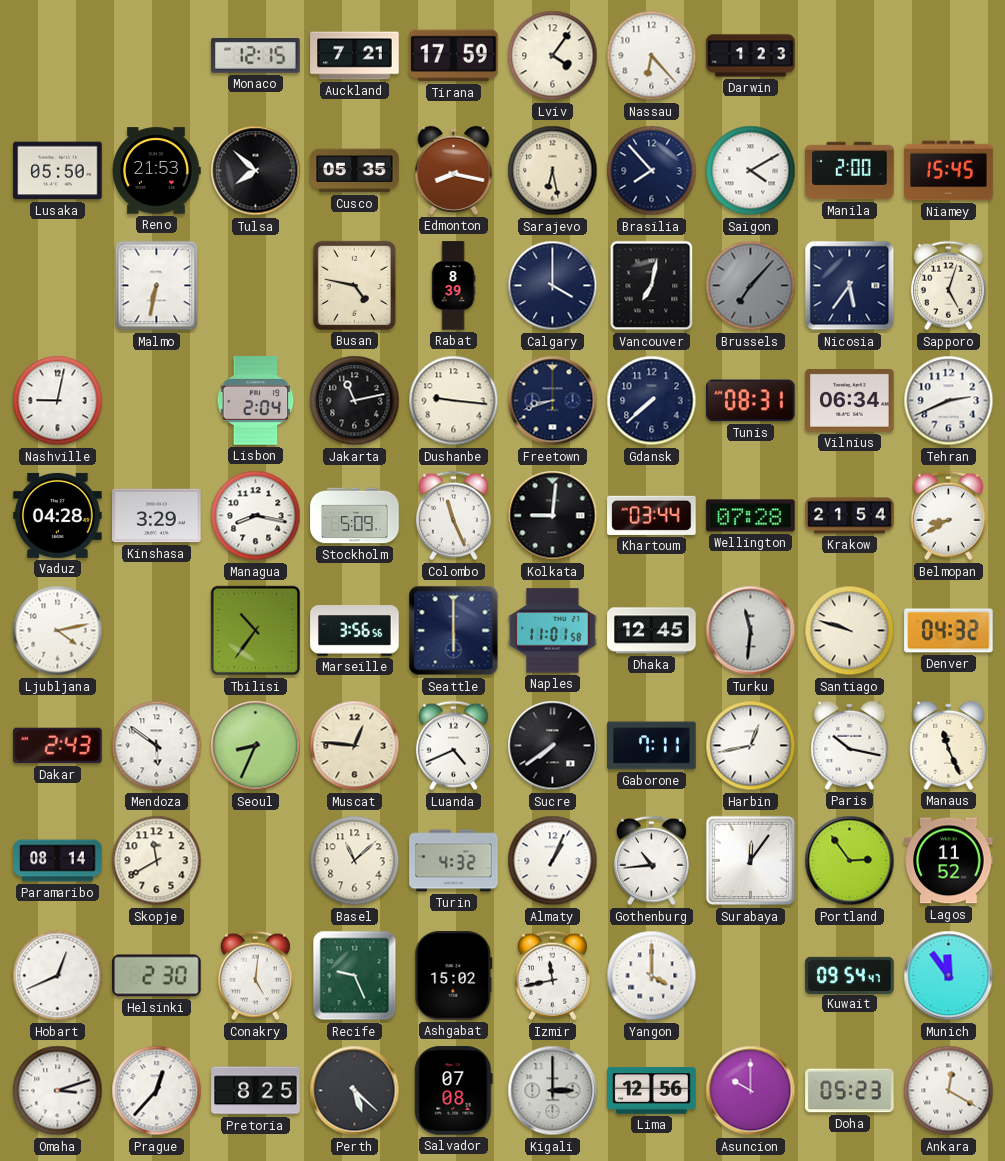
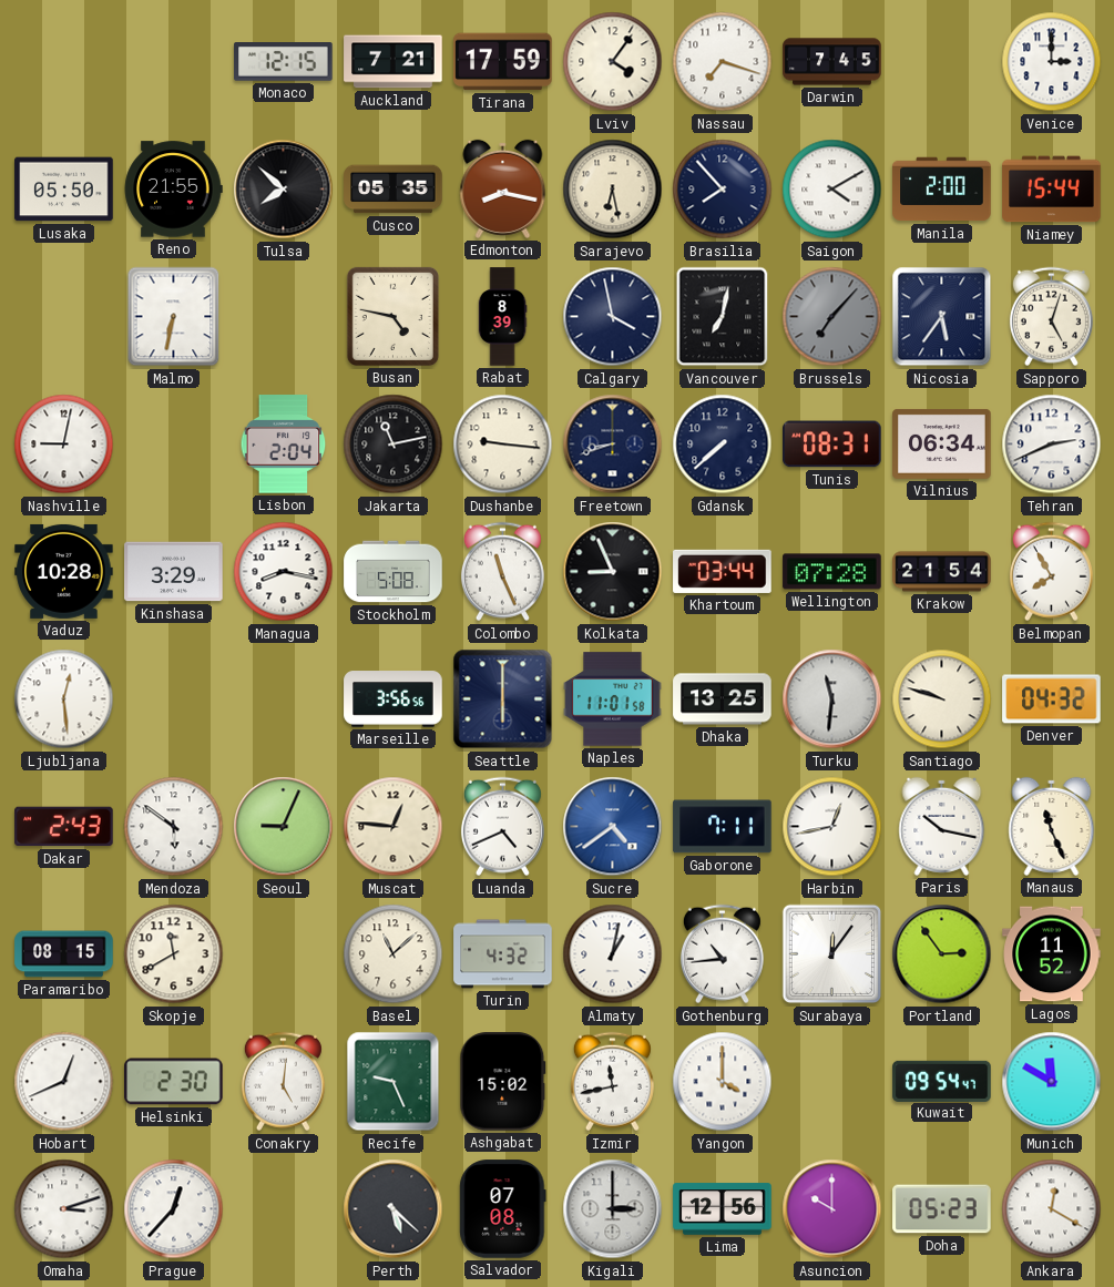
Nassau: 6:23 -> 7:18
Darwin: 1:23 -> 7:45
Venice: none -> 3:00
Reno: 21:53 -> 21:55
Niamey: 15:45 -> 15:44
Calgary: 4:00 -> 3:58
Vaduz: 04:28 -> 10:28
Stockholm: 5:09 -> 5:08
Kolkata: 9:01 -> 8:56
Belmopan: 8:40 -> 7:55
Ljubljana: 4:13 -> 12:29
Tbilisi: 10:36 -> none
Dhaka: 12:45 -> 13:25
Seoul: 8:34 -> 9:04
Sucre: 7:39 -> 4:39
Sucre dial: black -> blue
Paramaribo: 08:14 -> 08:15
Almaty: 1:04 -> 1:02
Munich: 11:54 -> 11:50
Pretoria: 8:25 -> none
